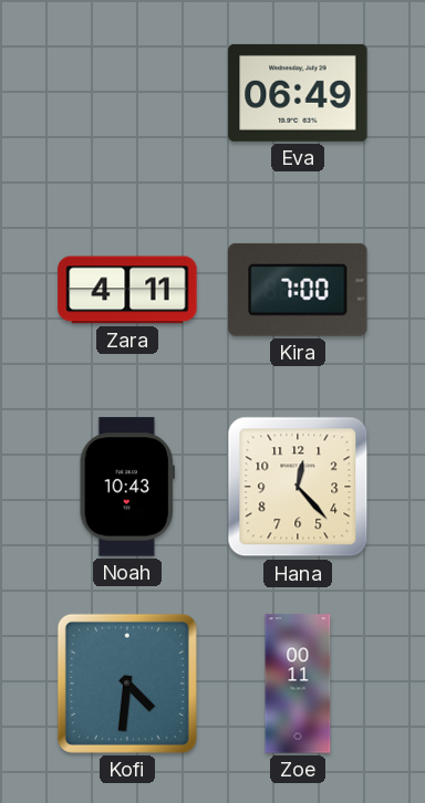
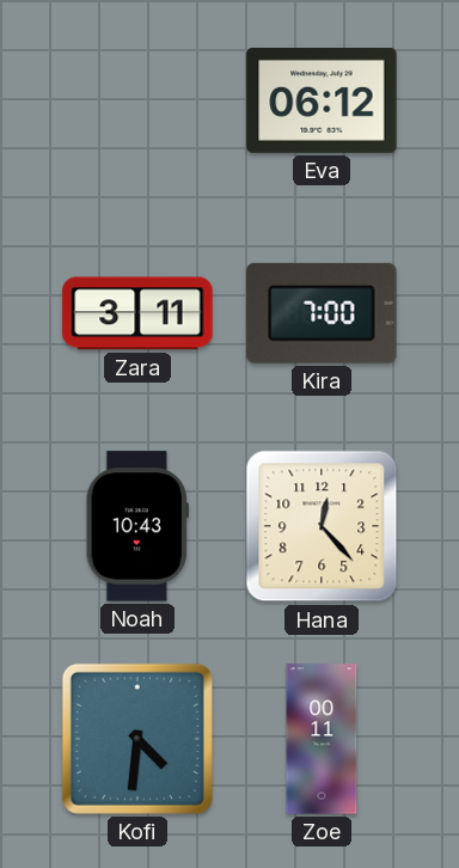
Eva: 06:49 -> 06:12
Zara: 4:11 -> 3:11
